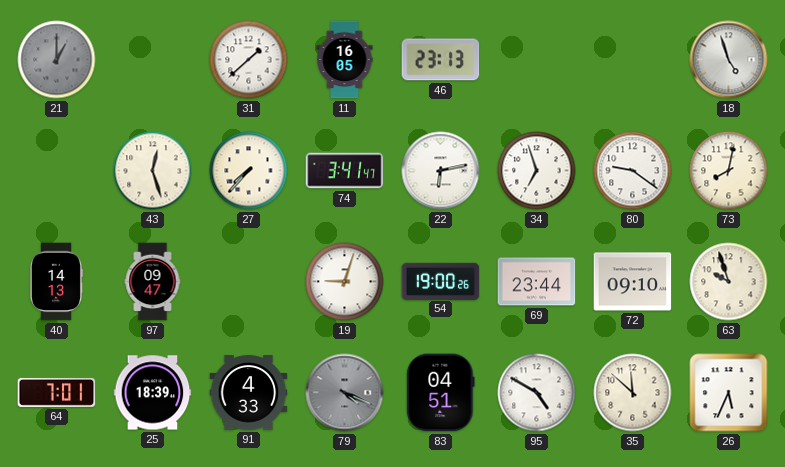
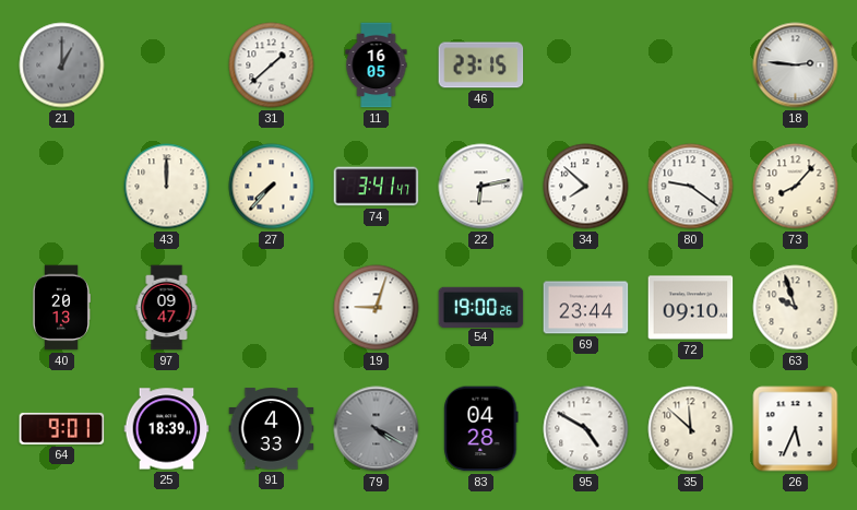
46: 23:13 -> 23:15
18: 4:57 -> 2:46
43: 12:27 -> 12:00
34: 6:57 -> 7:52
73: 8:02 -> 8:07
40: 14:13 -> 20:13
64: 7:01 -> 9:01
79: 4:19 -> 4:20
83: 04:51 -> 04:28
